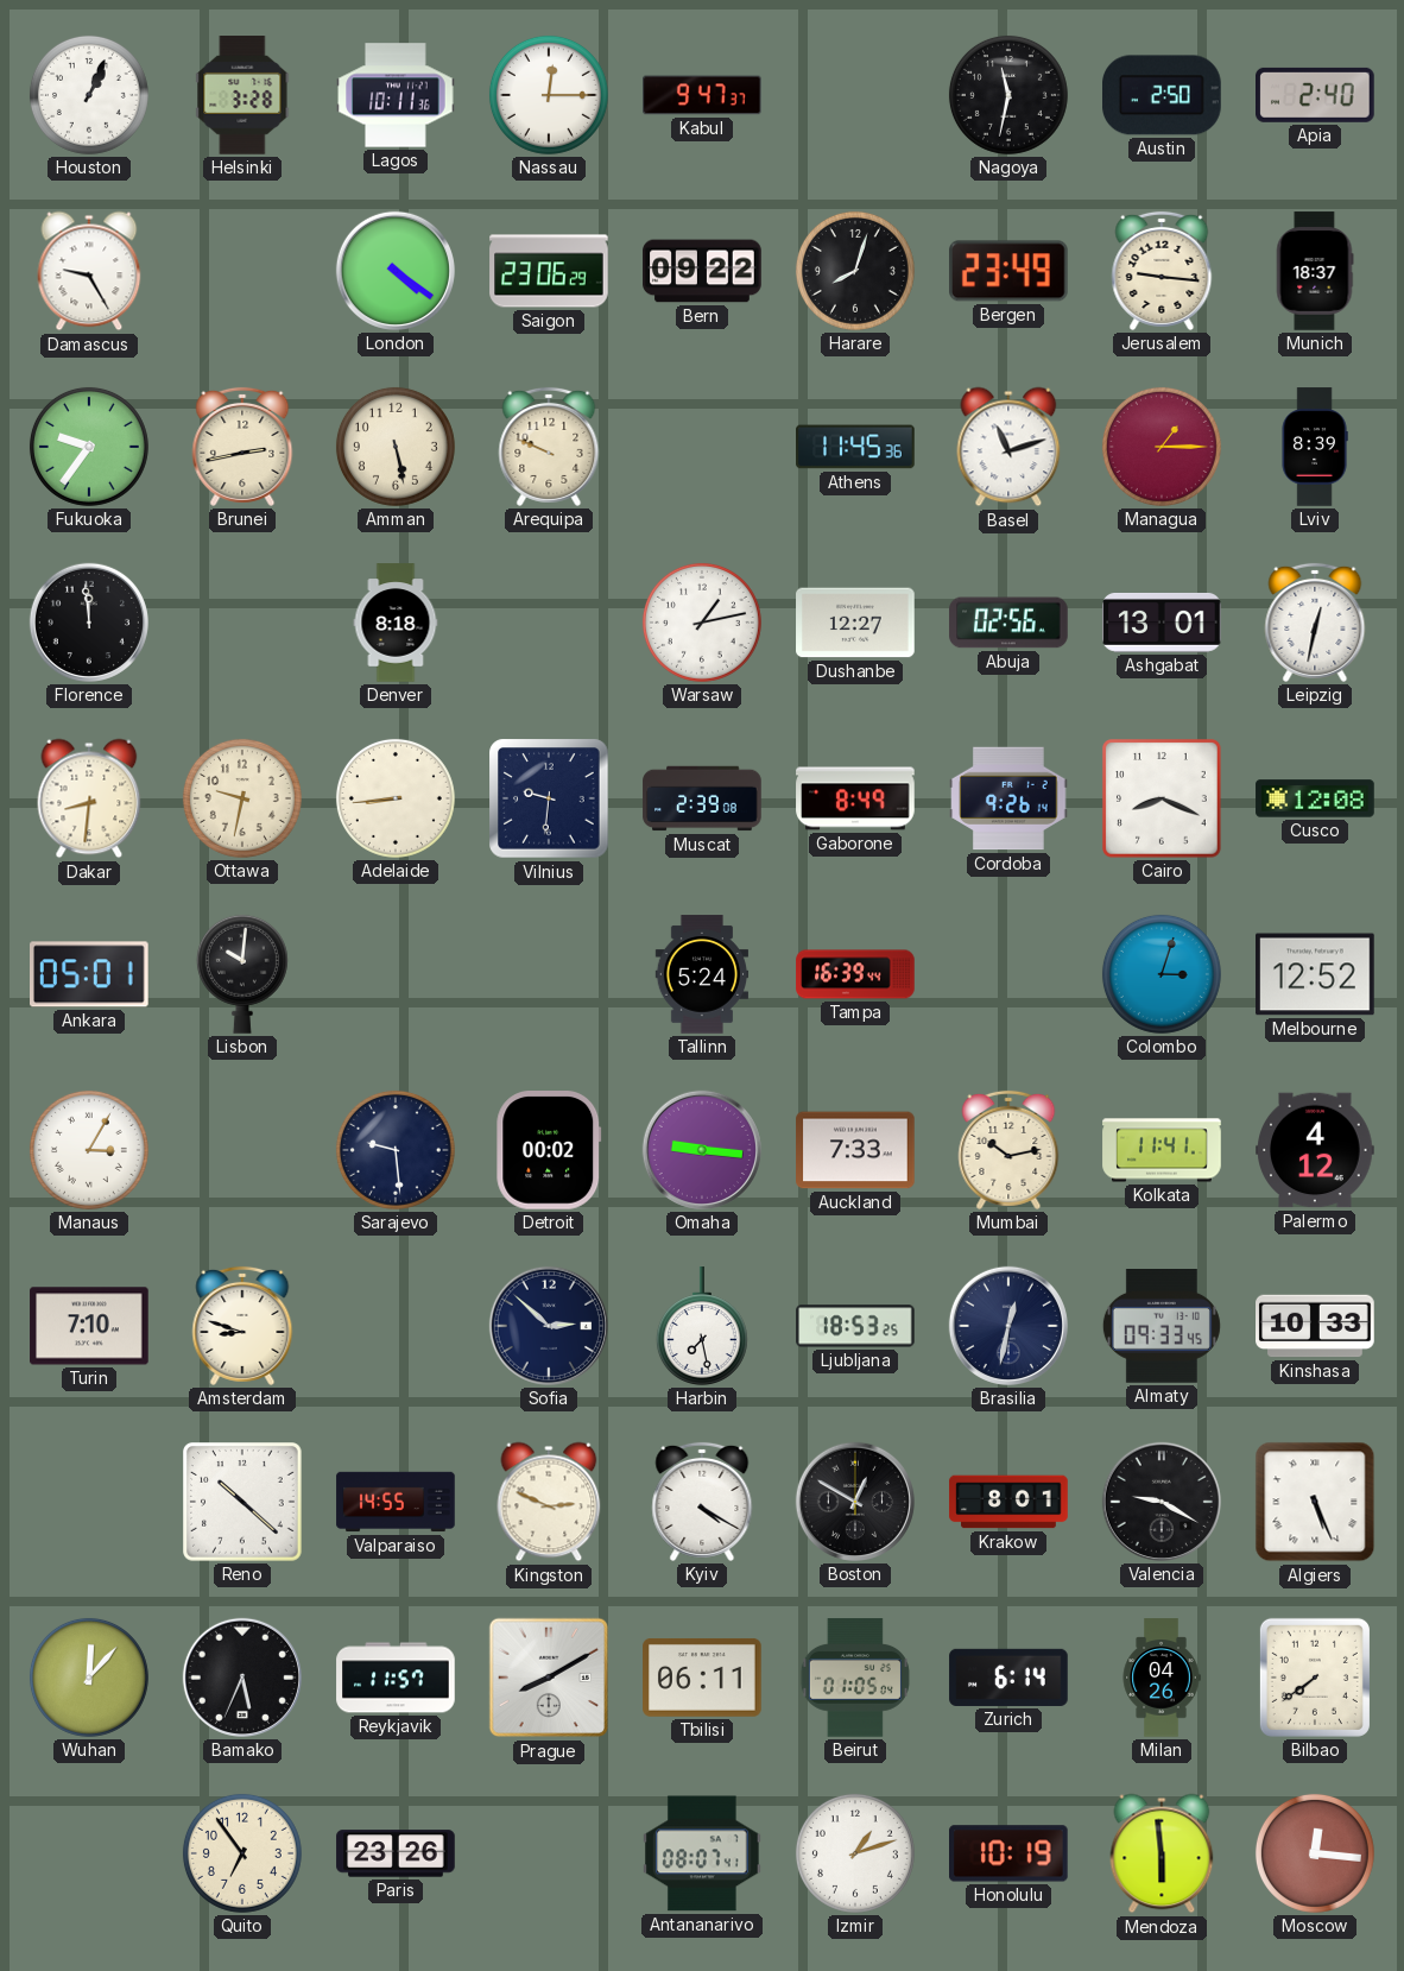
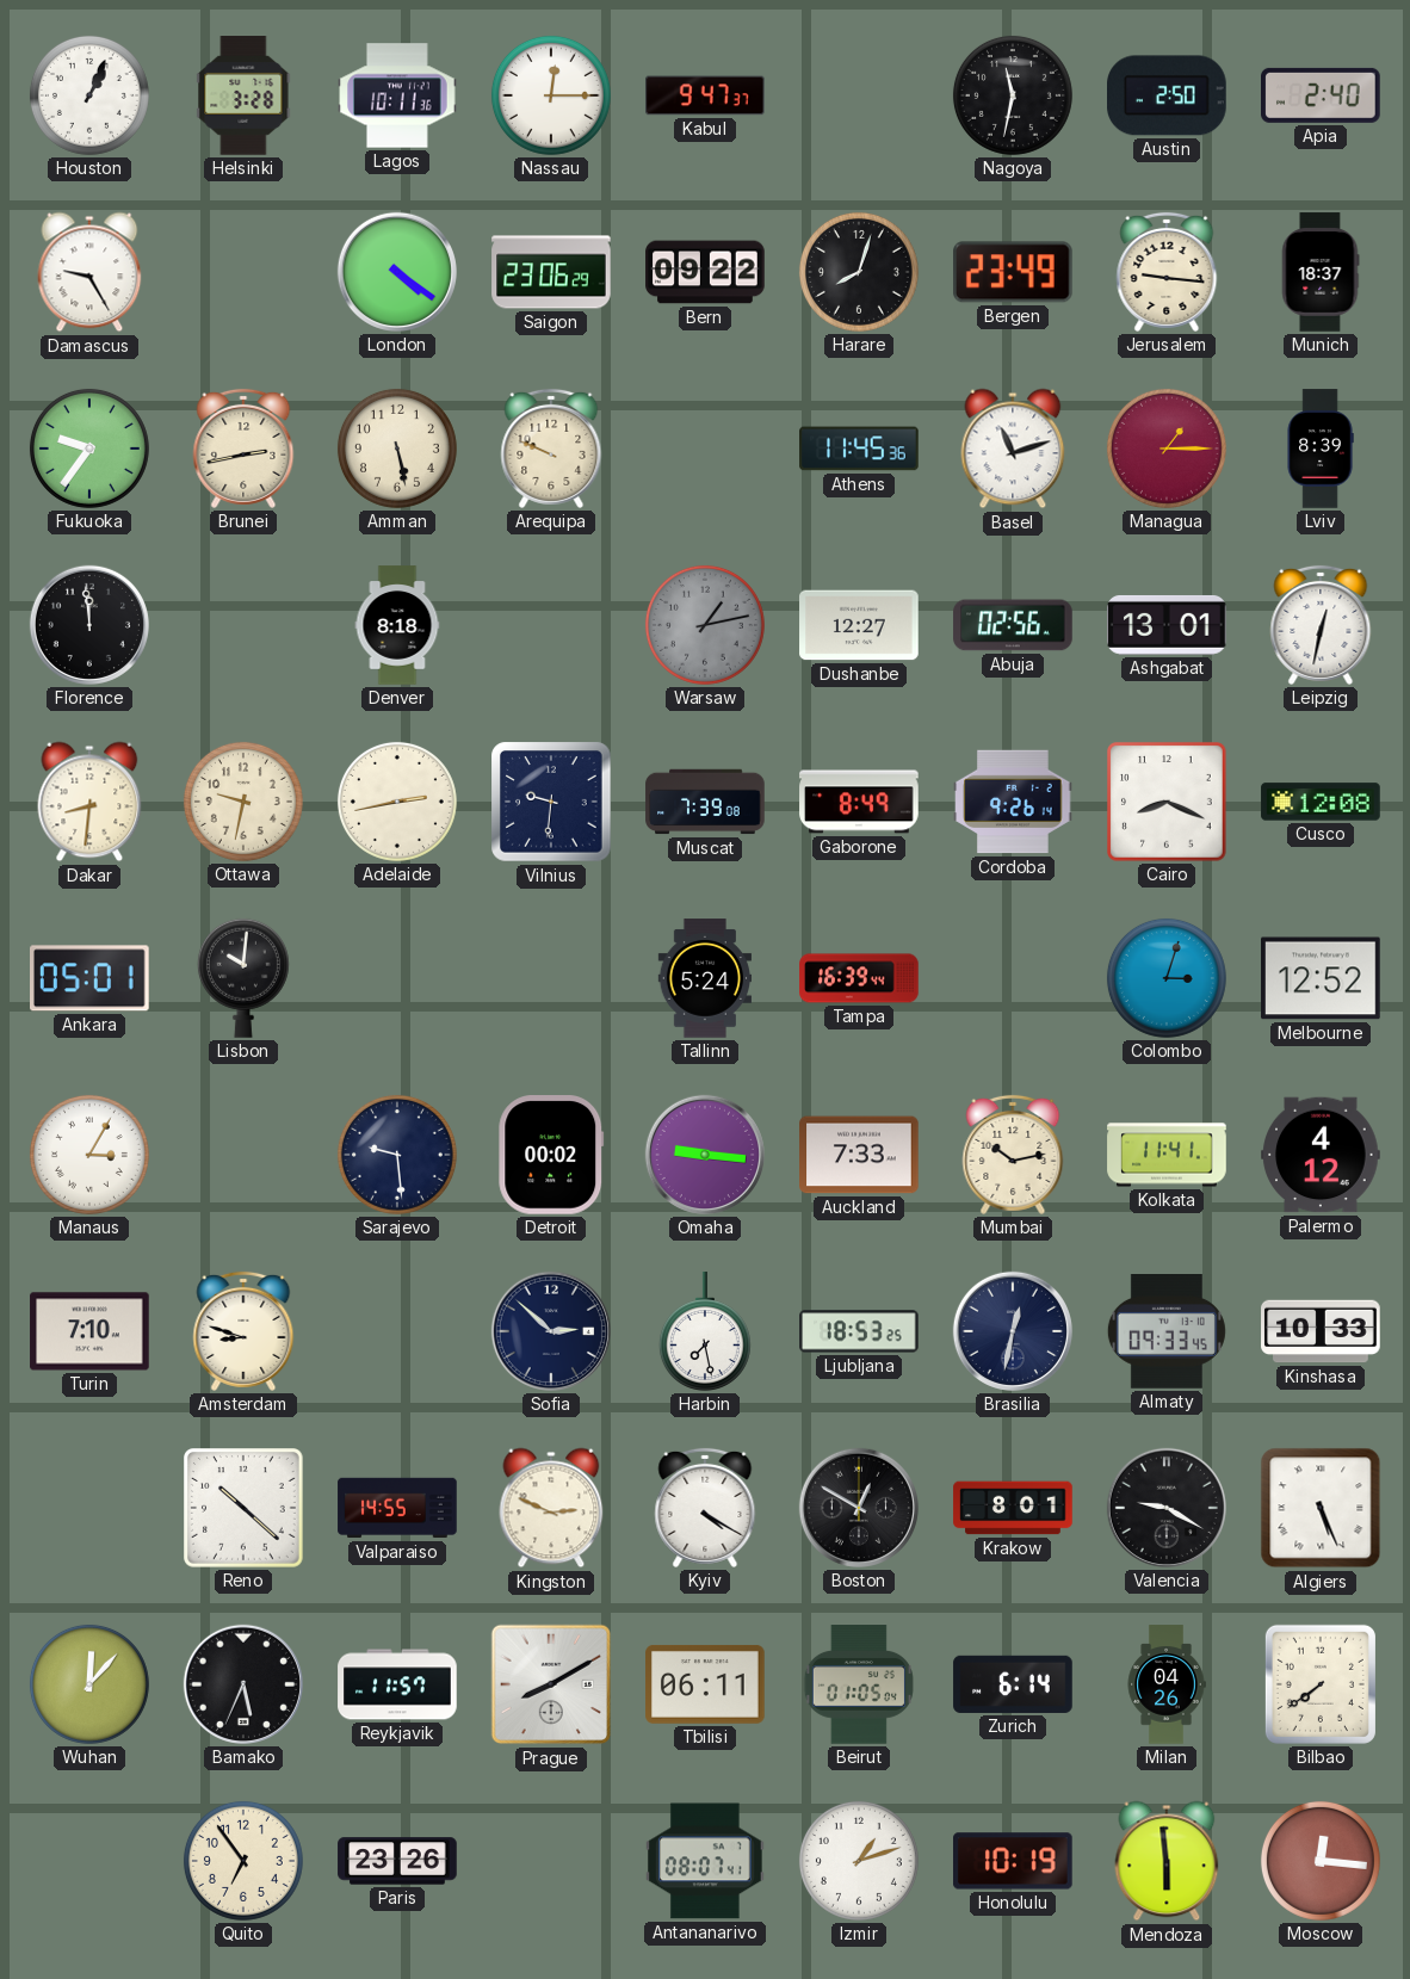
Warsaw dial: white -> grey
Adelaide: 8:44 -> 2:43
Muscat: 2:39 -> 7:39
